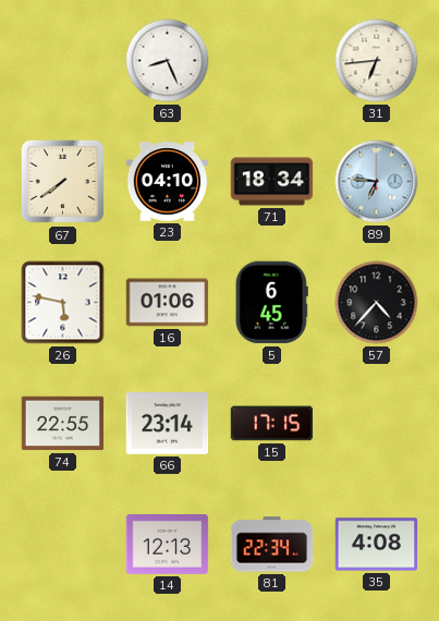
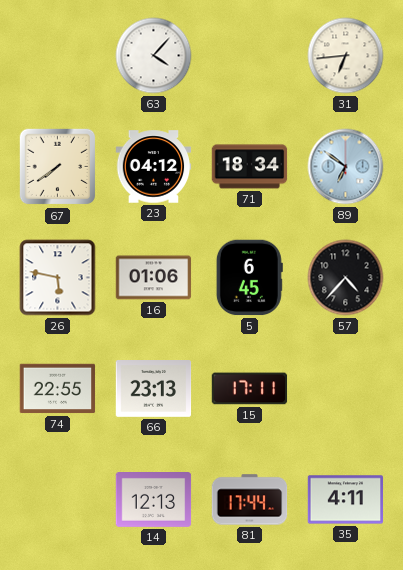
63: 8:26 -> 4:07
23: 04:10 -> 04:12
89: 6:46 -> 6:51
66: 23:14 -> 23:13
15: 17:15 -> 17:11
81: 22:34 -> 17:44
35: 4:08 -> 4:11
